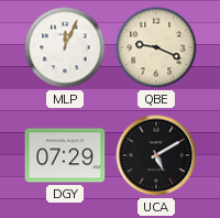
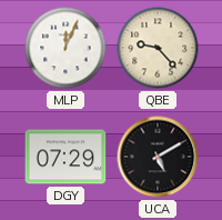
QBE: 9:19 -> 9:23
